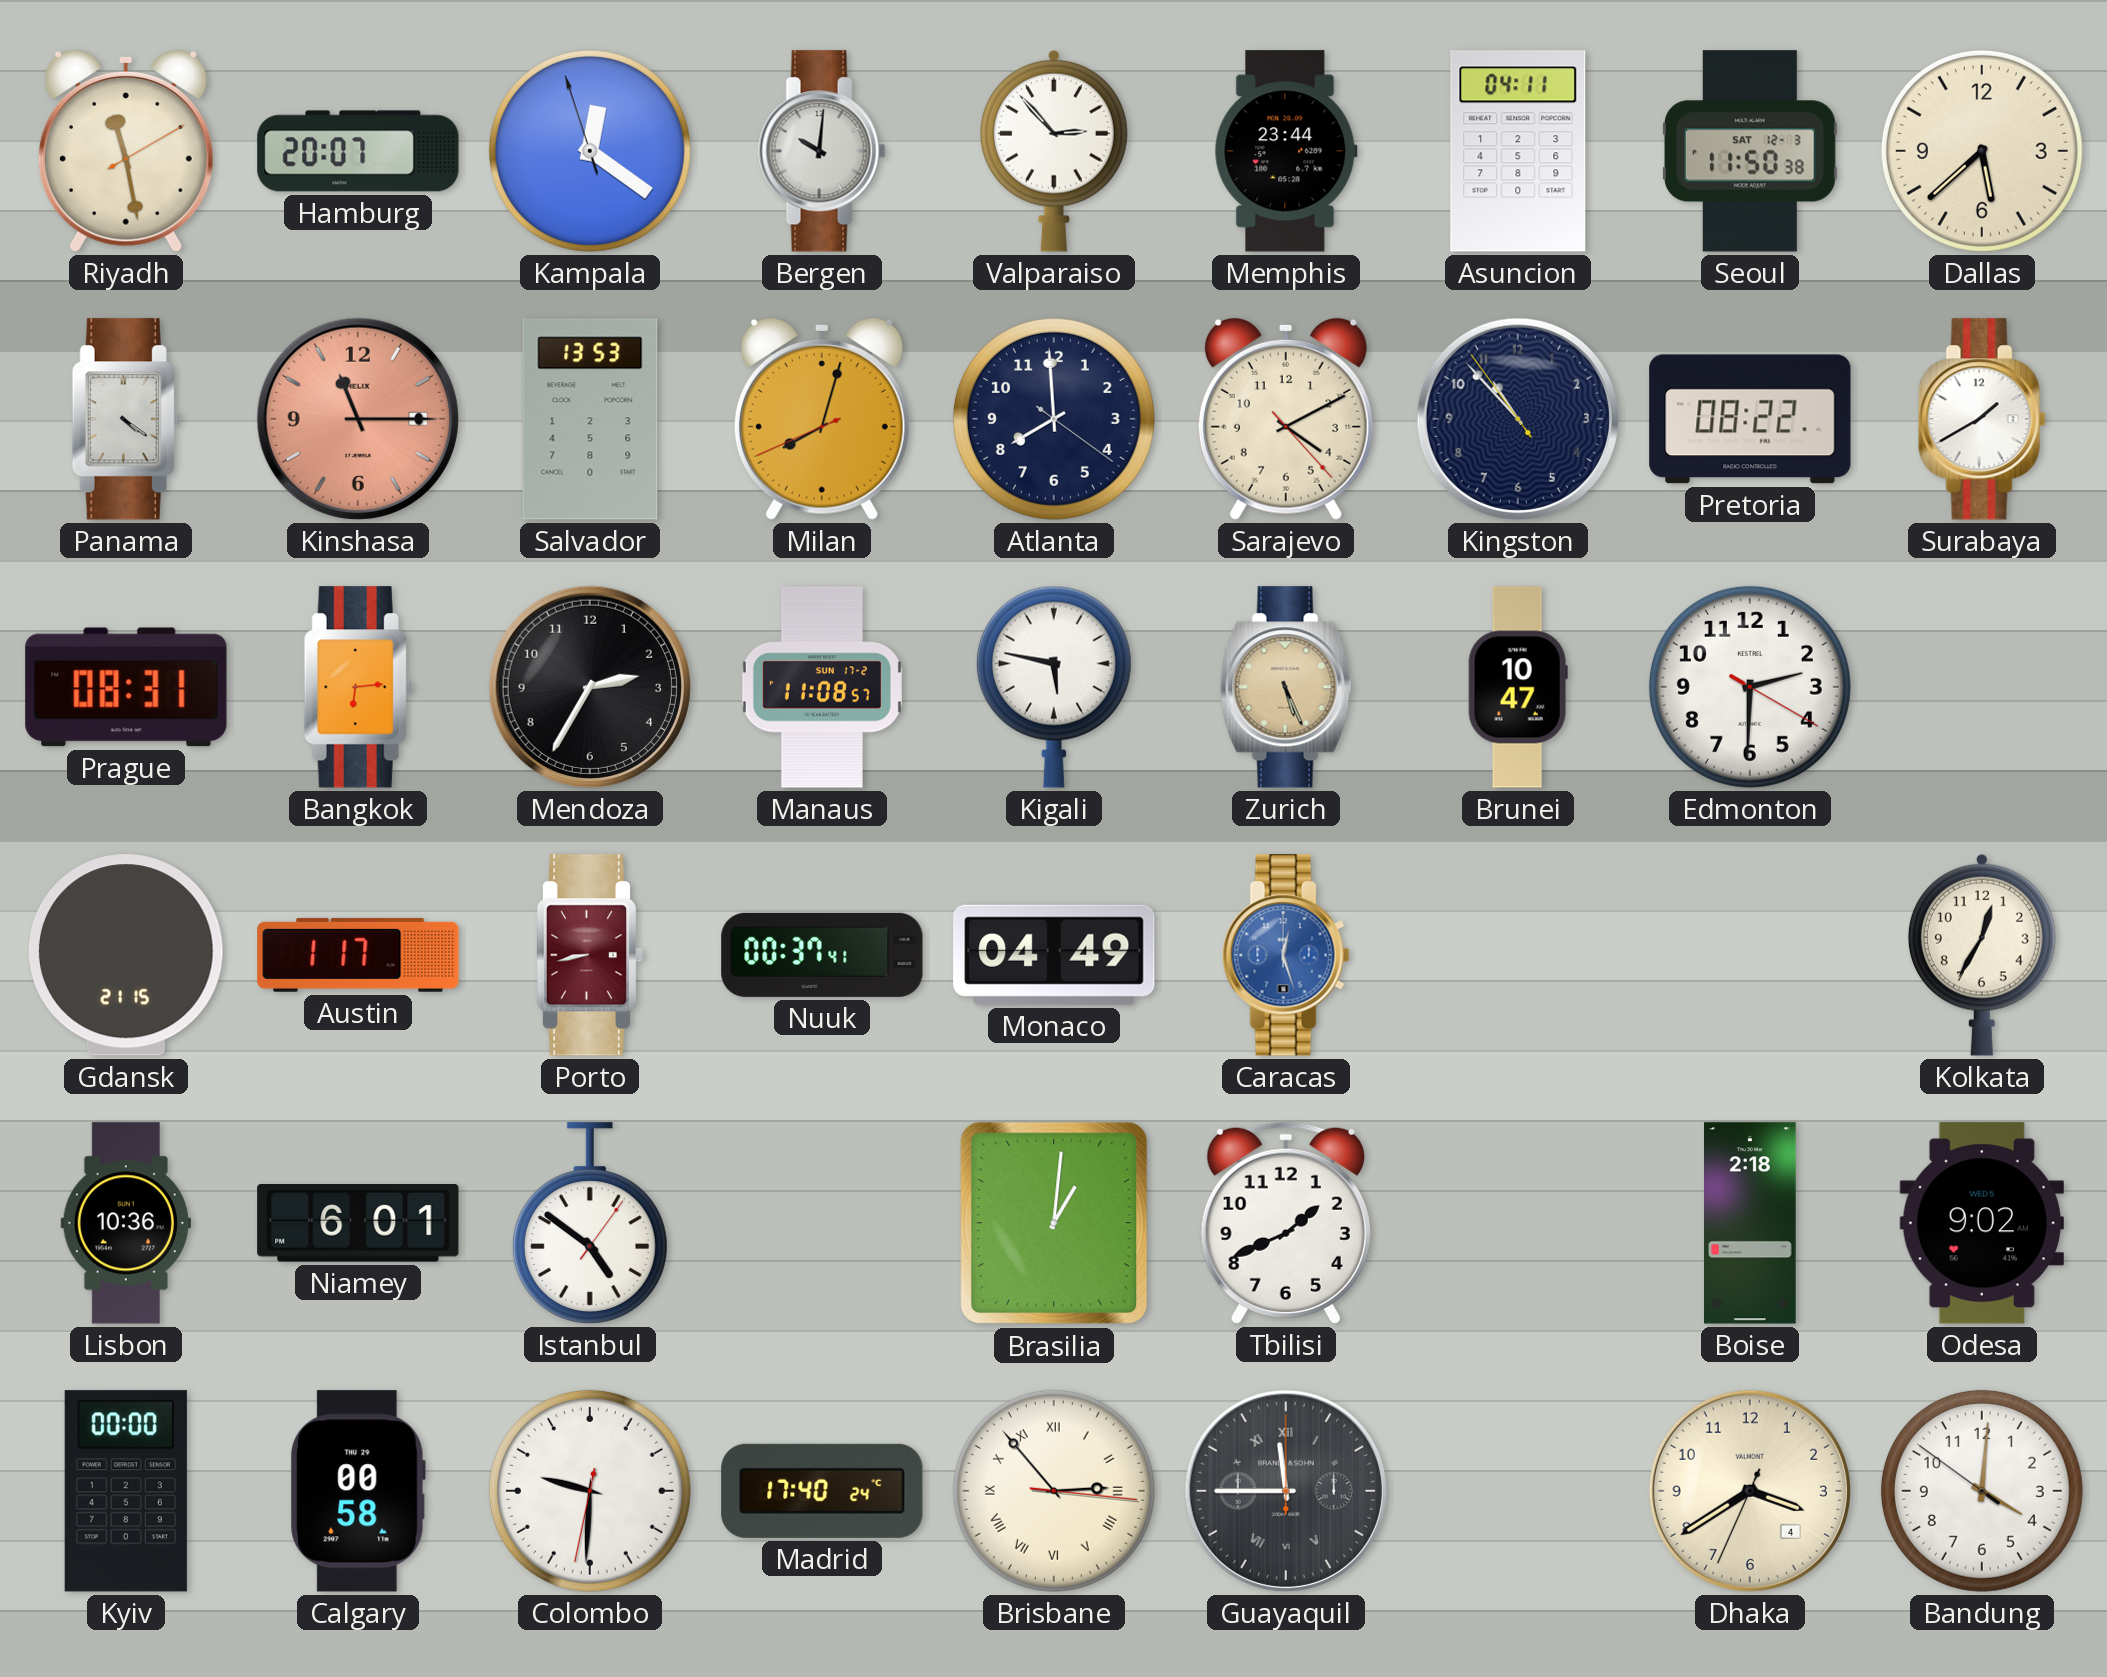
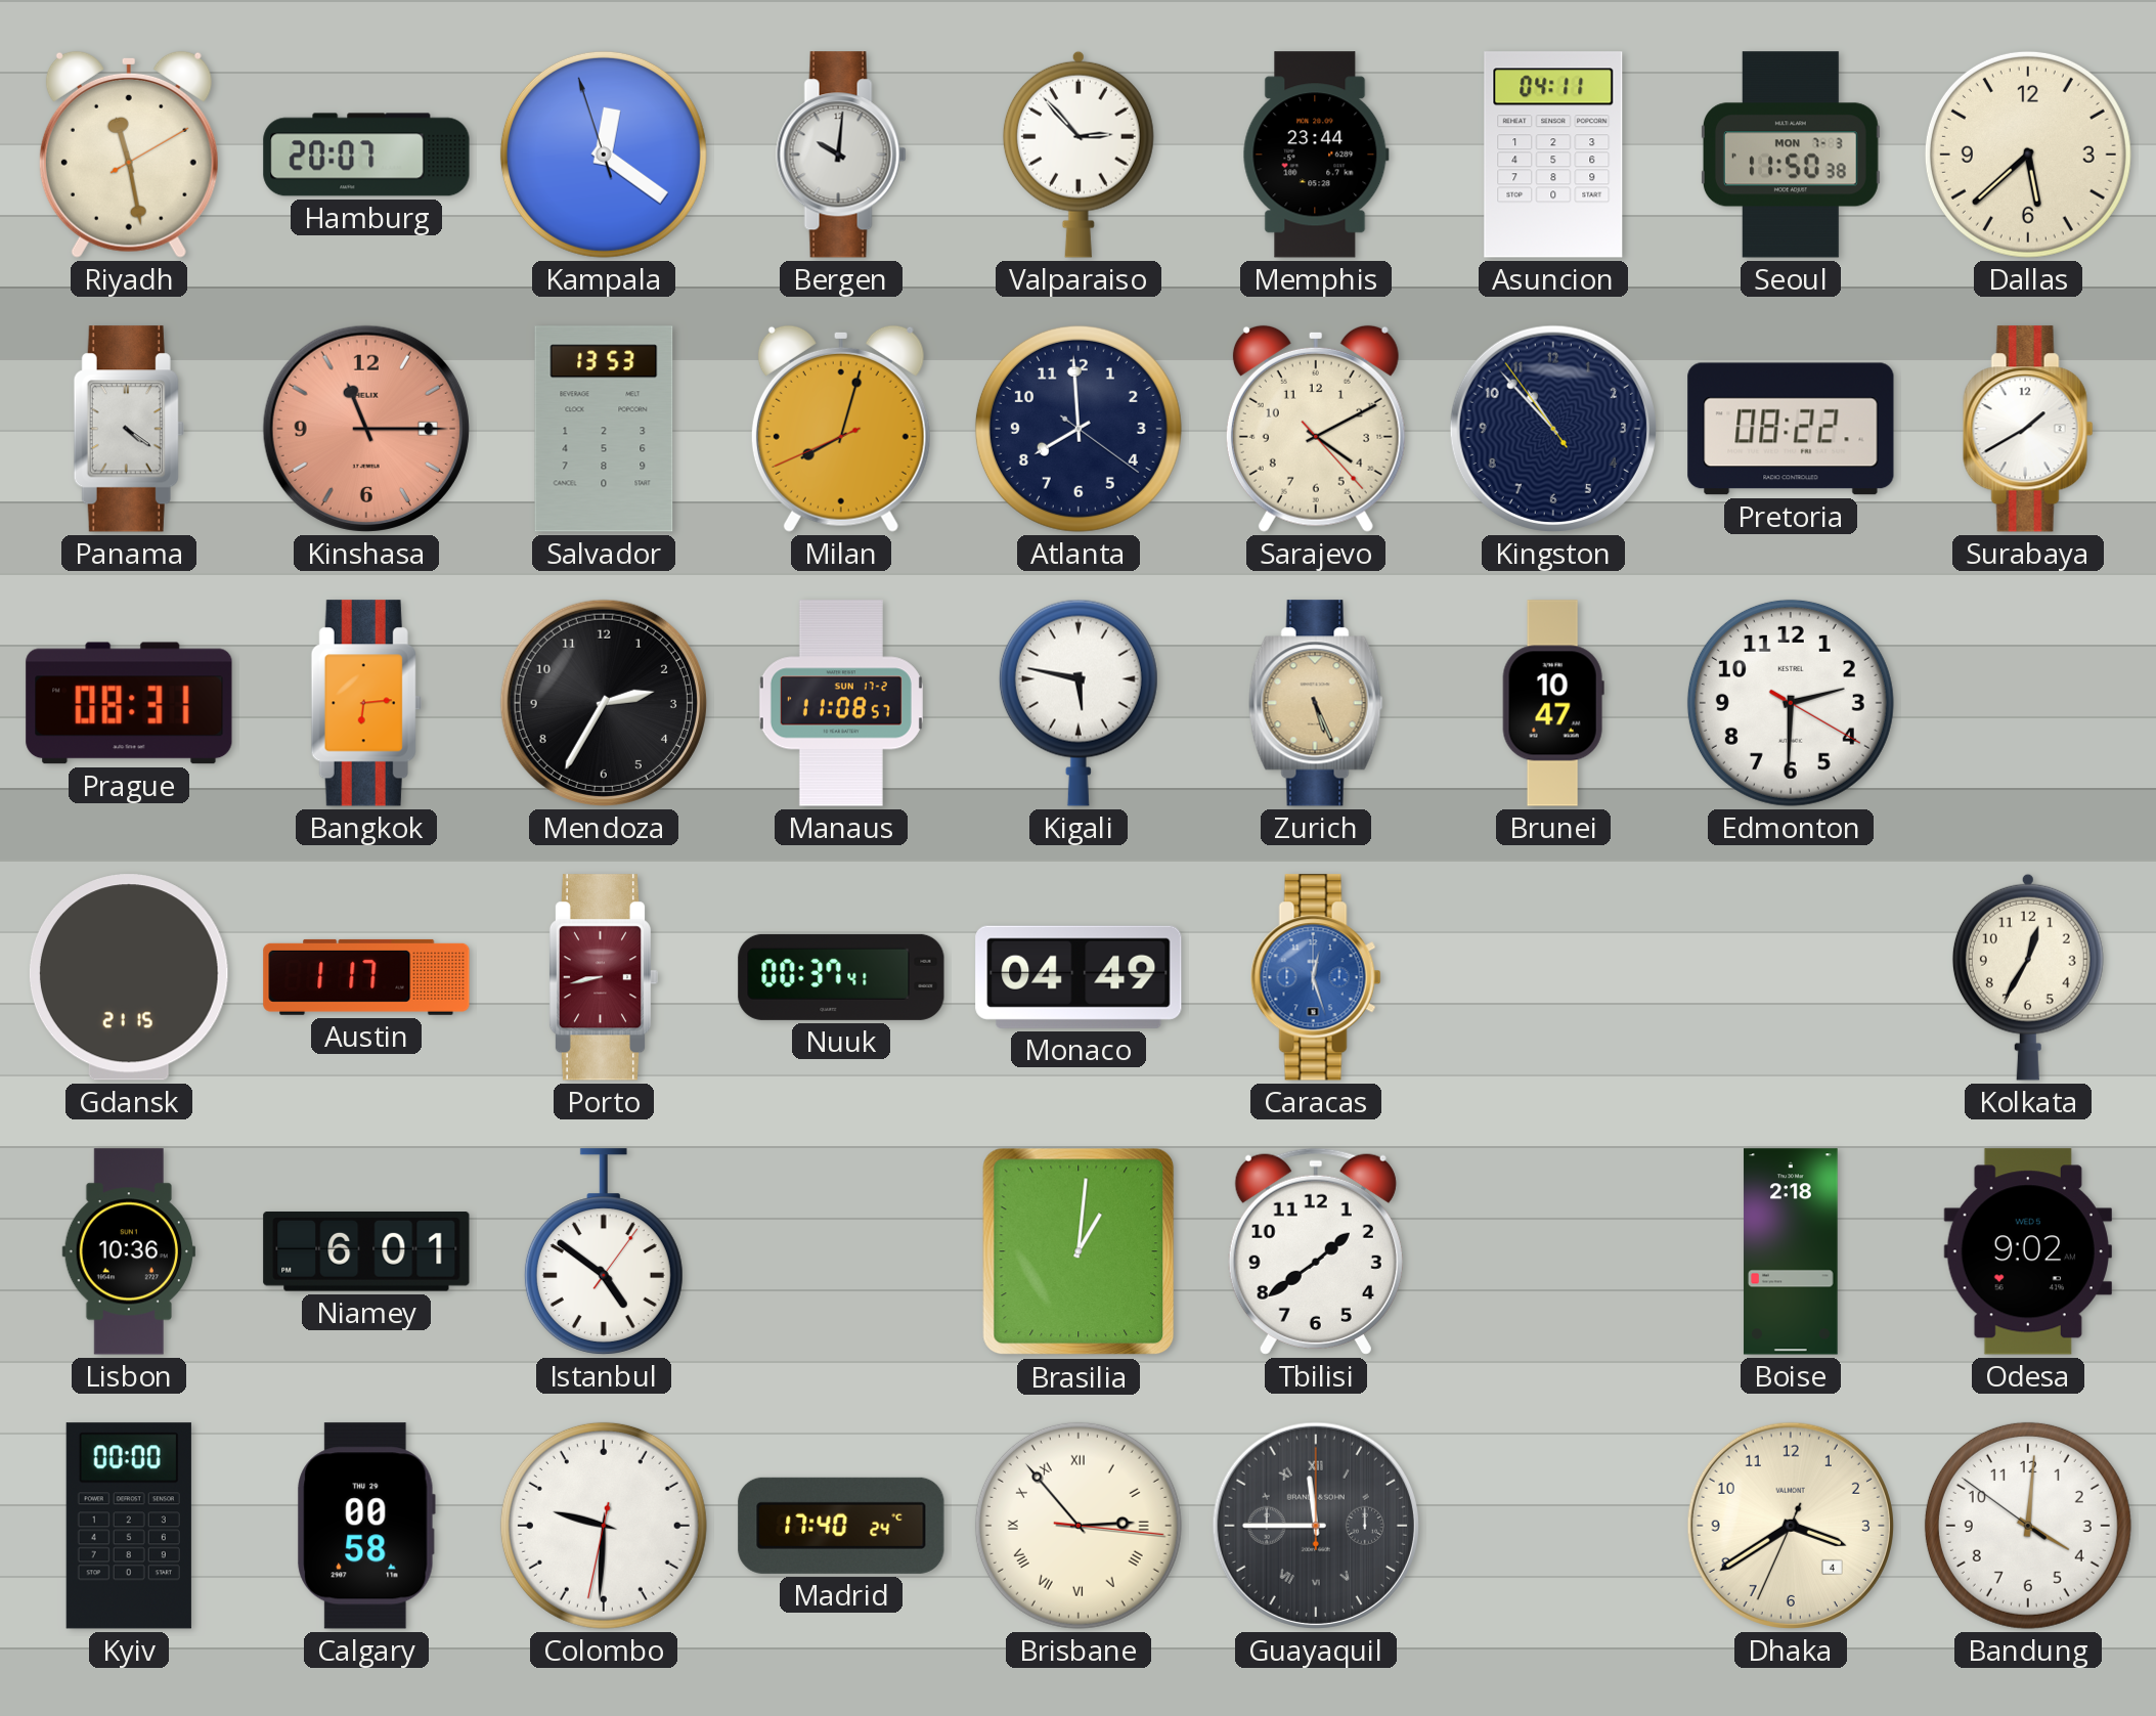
Seoul date: SAT 12-3 -> MON 7-3
Tbilisi: 1:41 -> 1:39
